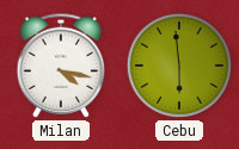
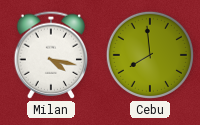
Cebu: 5:59 -> 7:59
